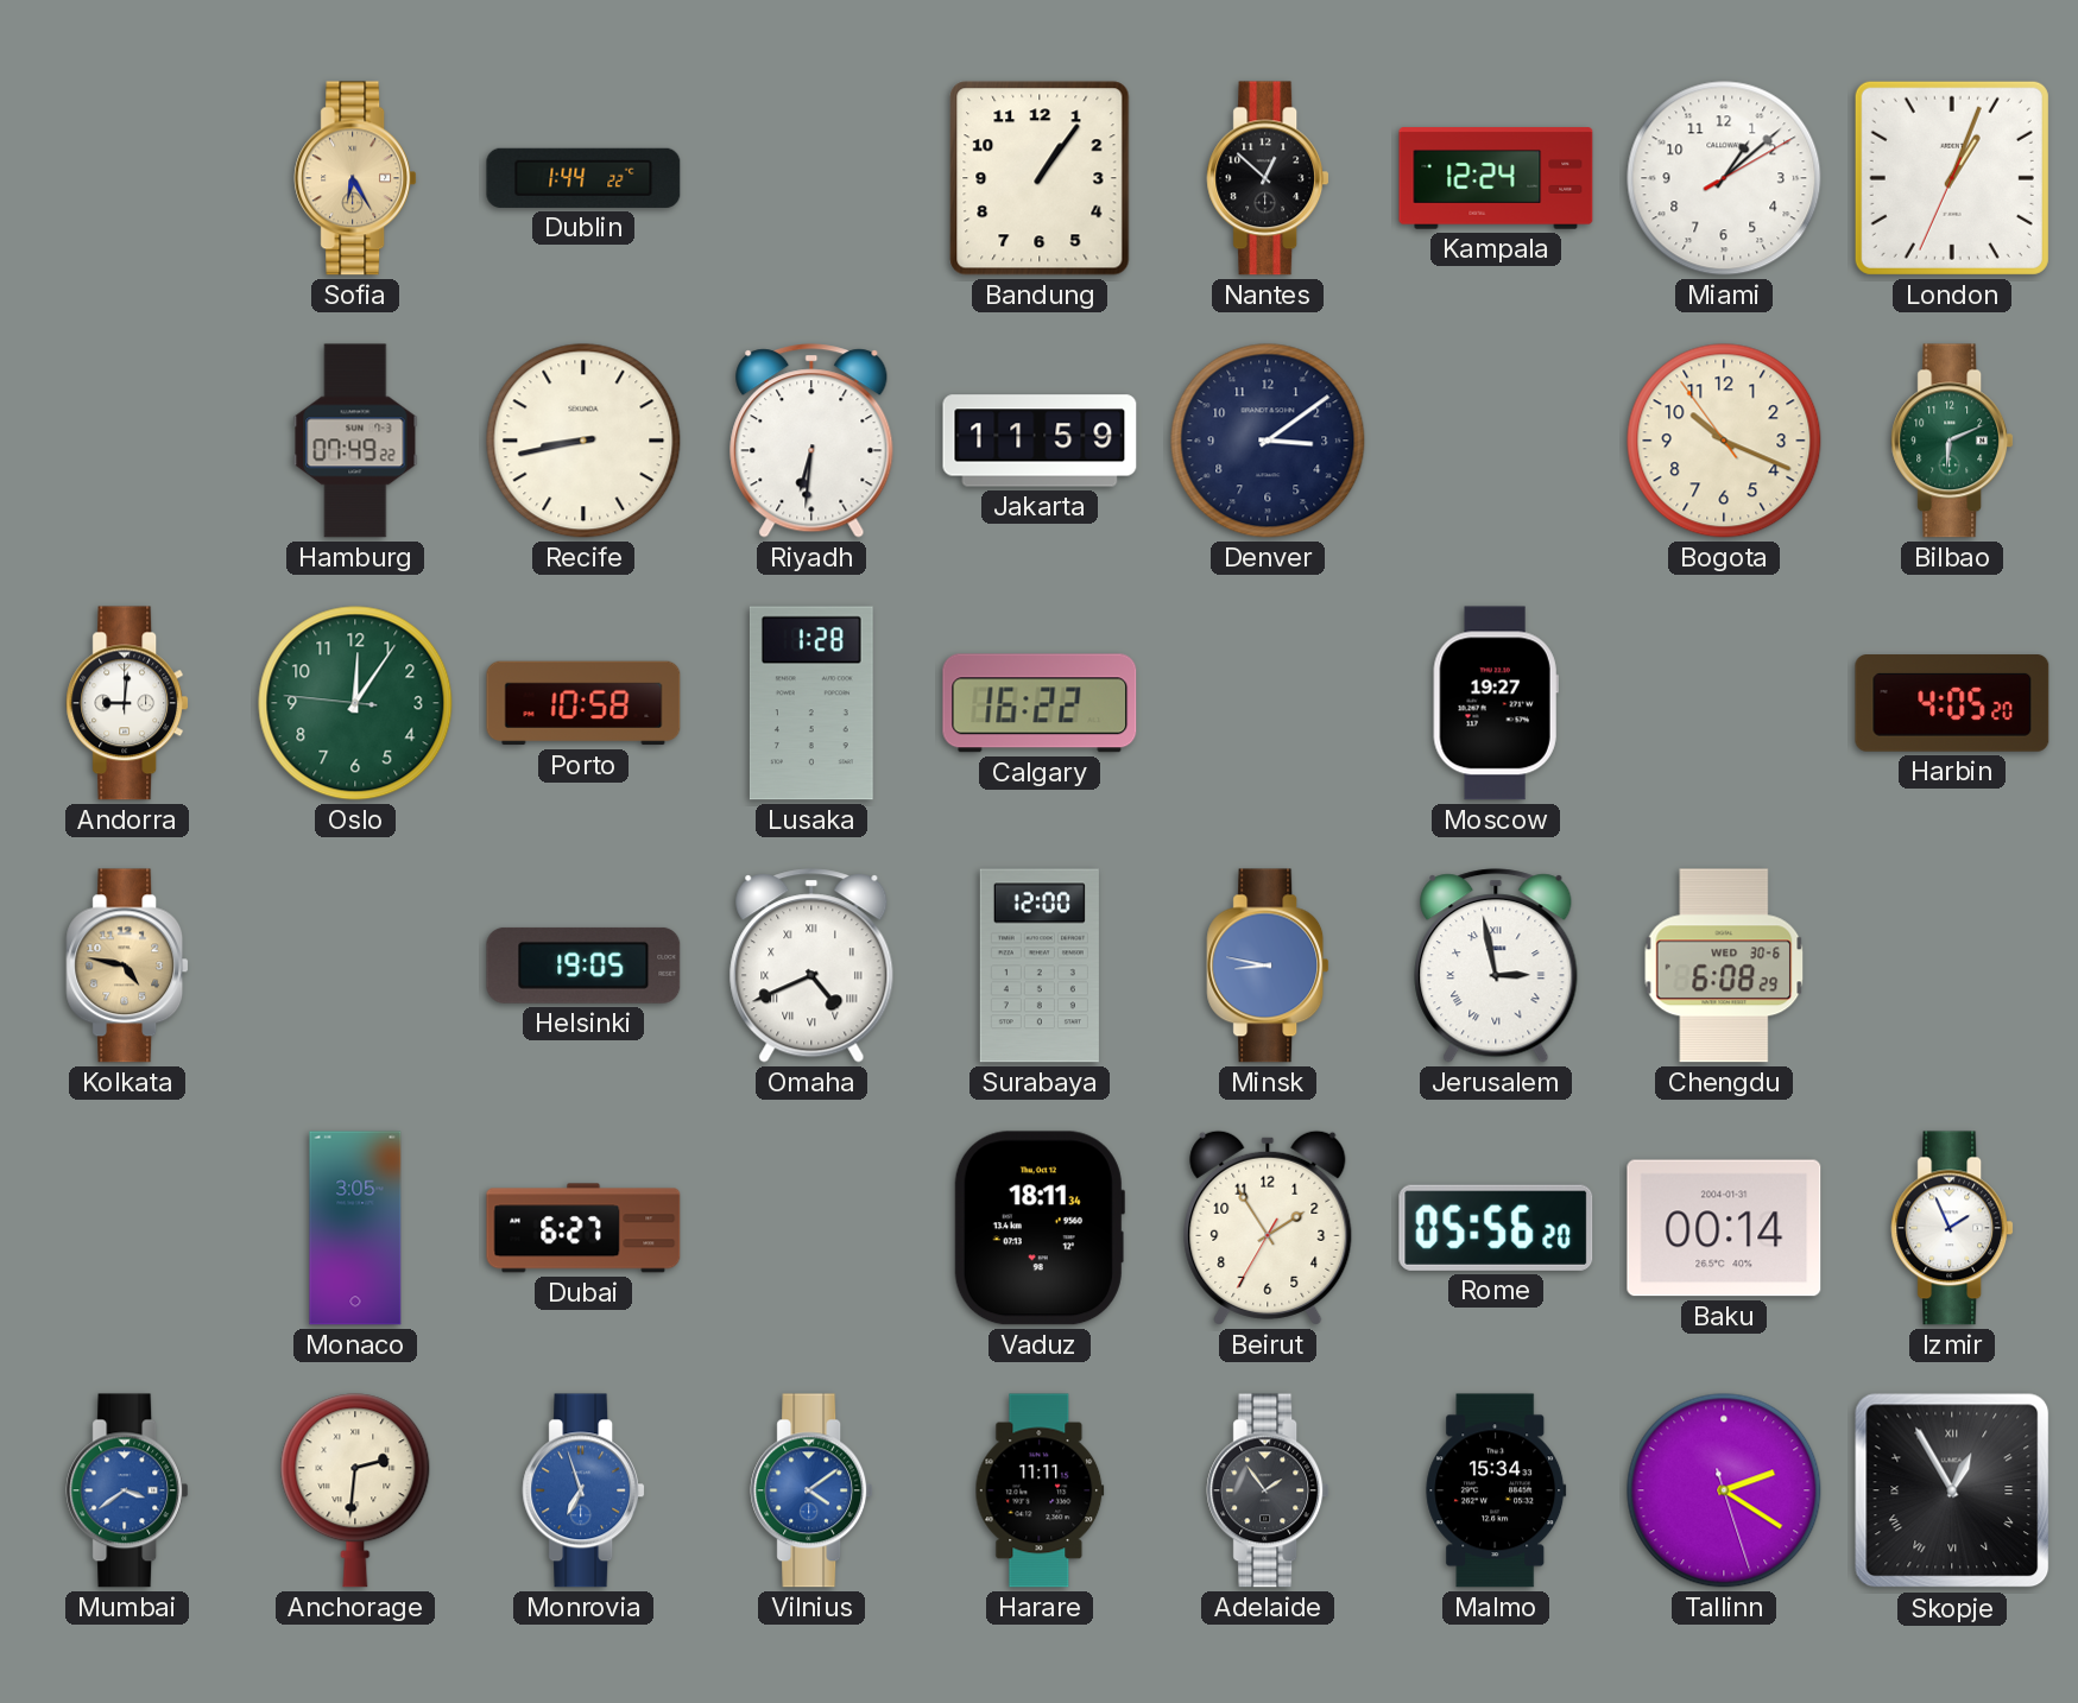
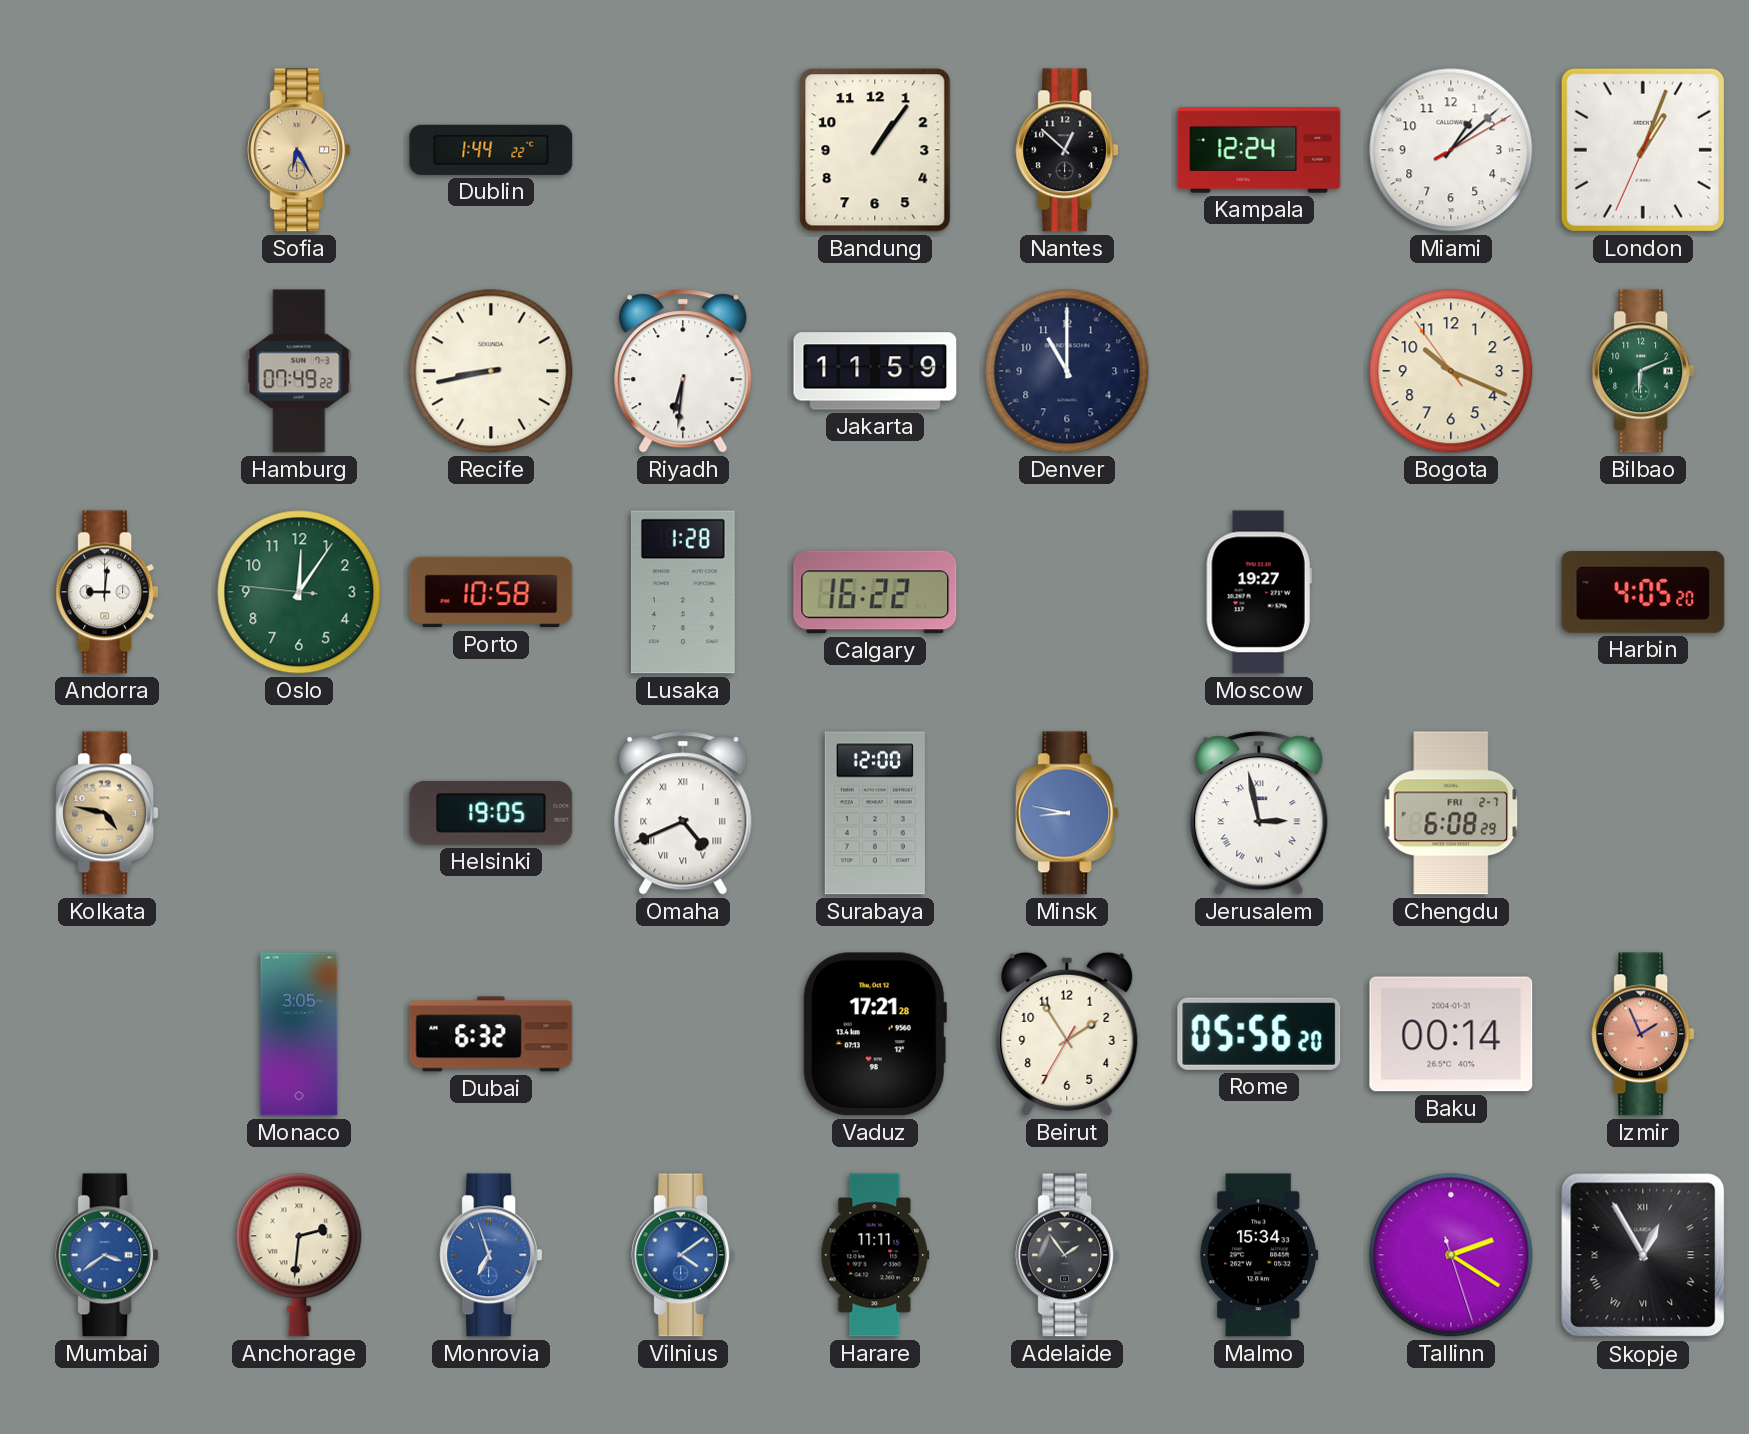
Denver: 3:09 -> 11:00
Chengdu date: WED 30-6 -> FRI 2-7
Dubai: 6:27 -> 6:32
Vaduz: 18:11 -> 17:21
Izmir dial: white -> salmon
